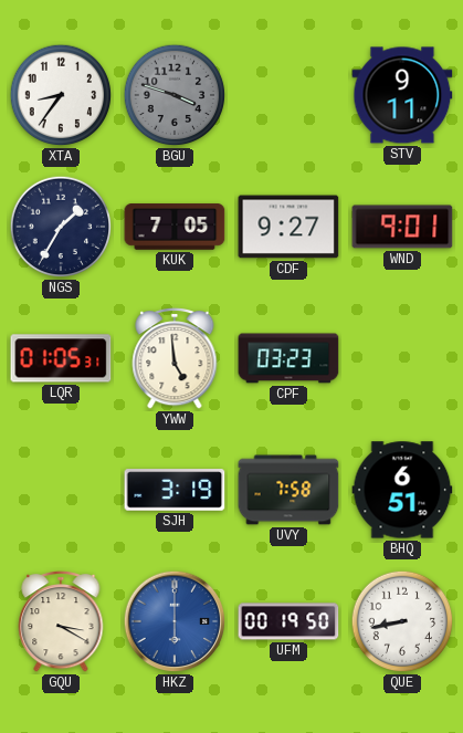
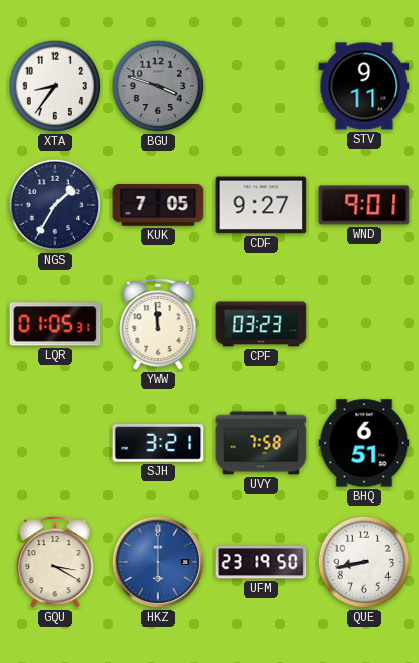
YWW: 4:59 -> 11:59
SJH: 3:19 -> 3:21
UFM: 00:19 -> 23:19
